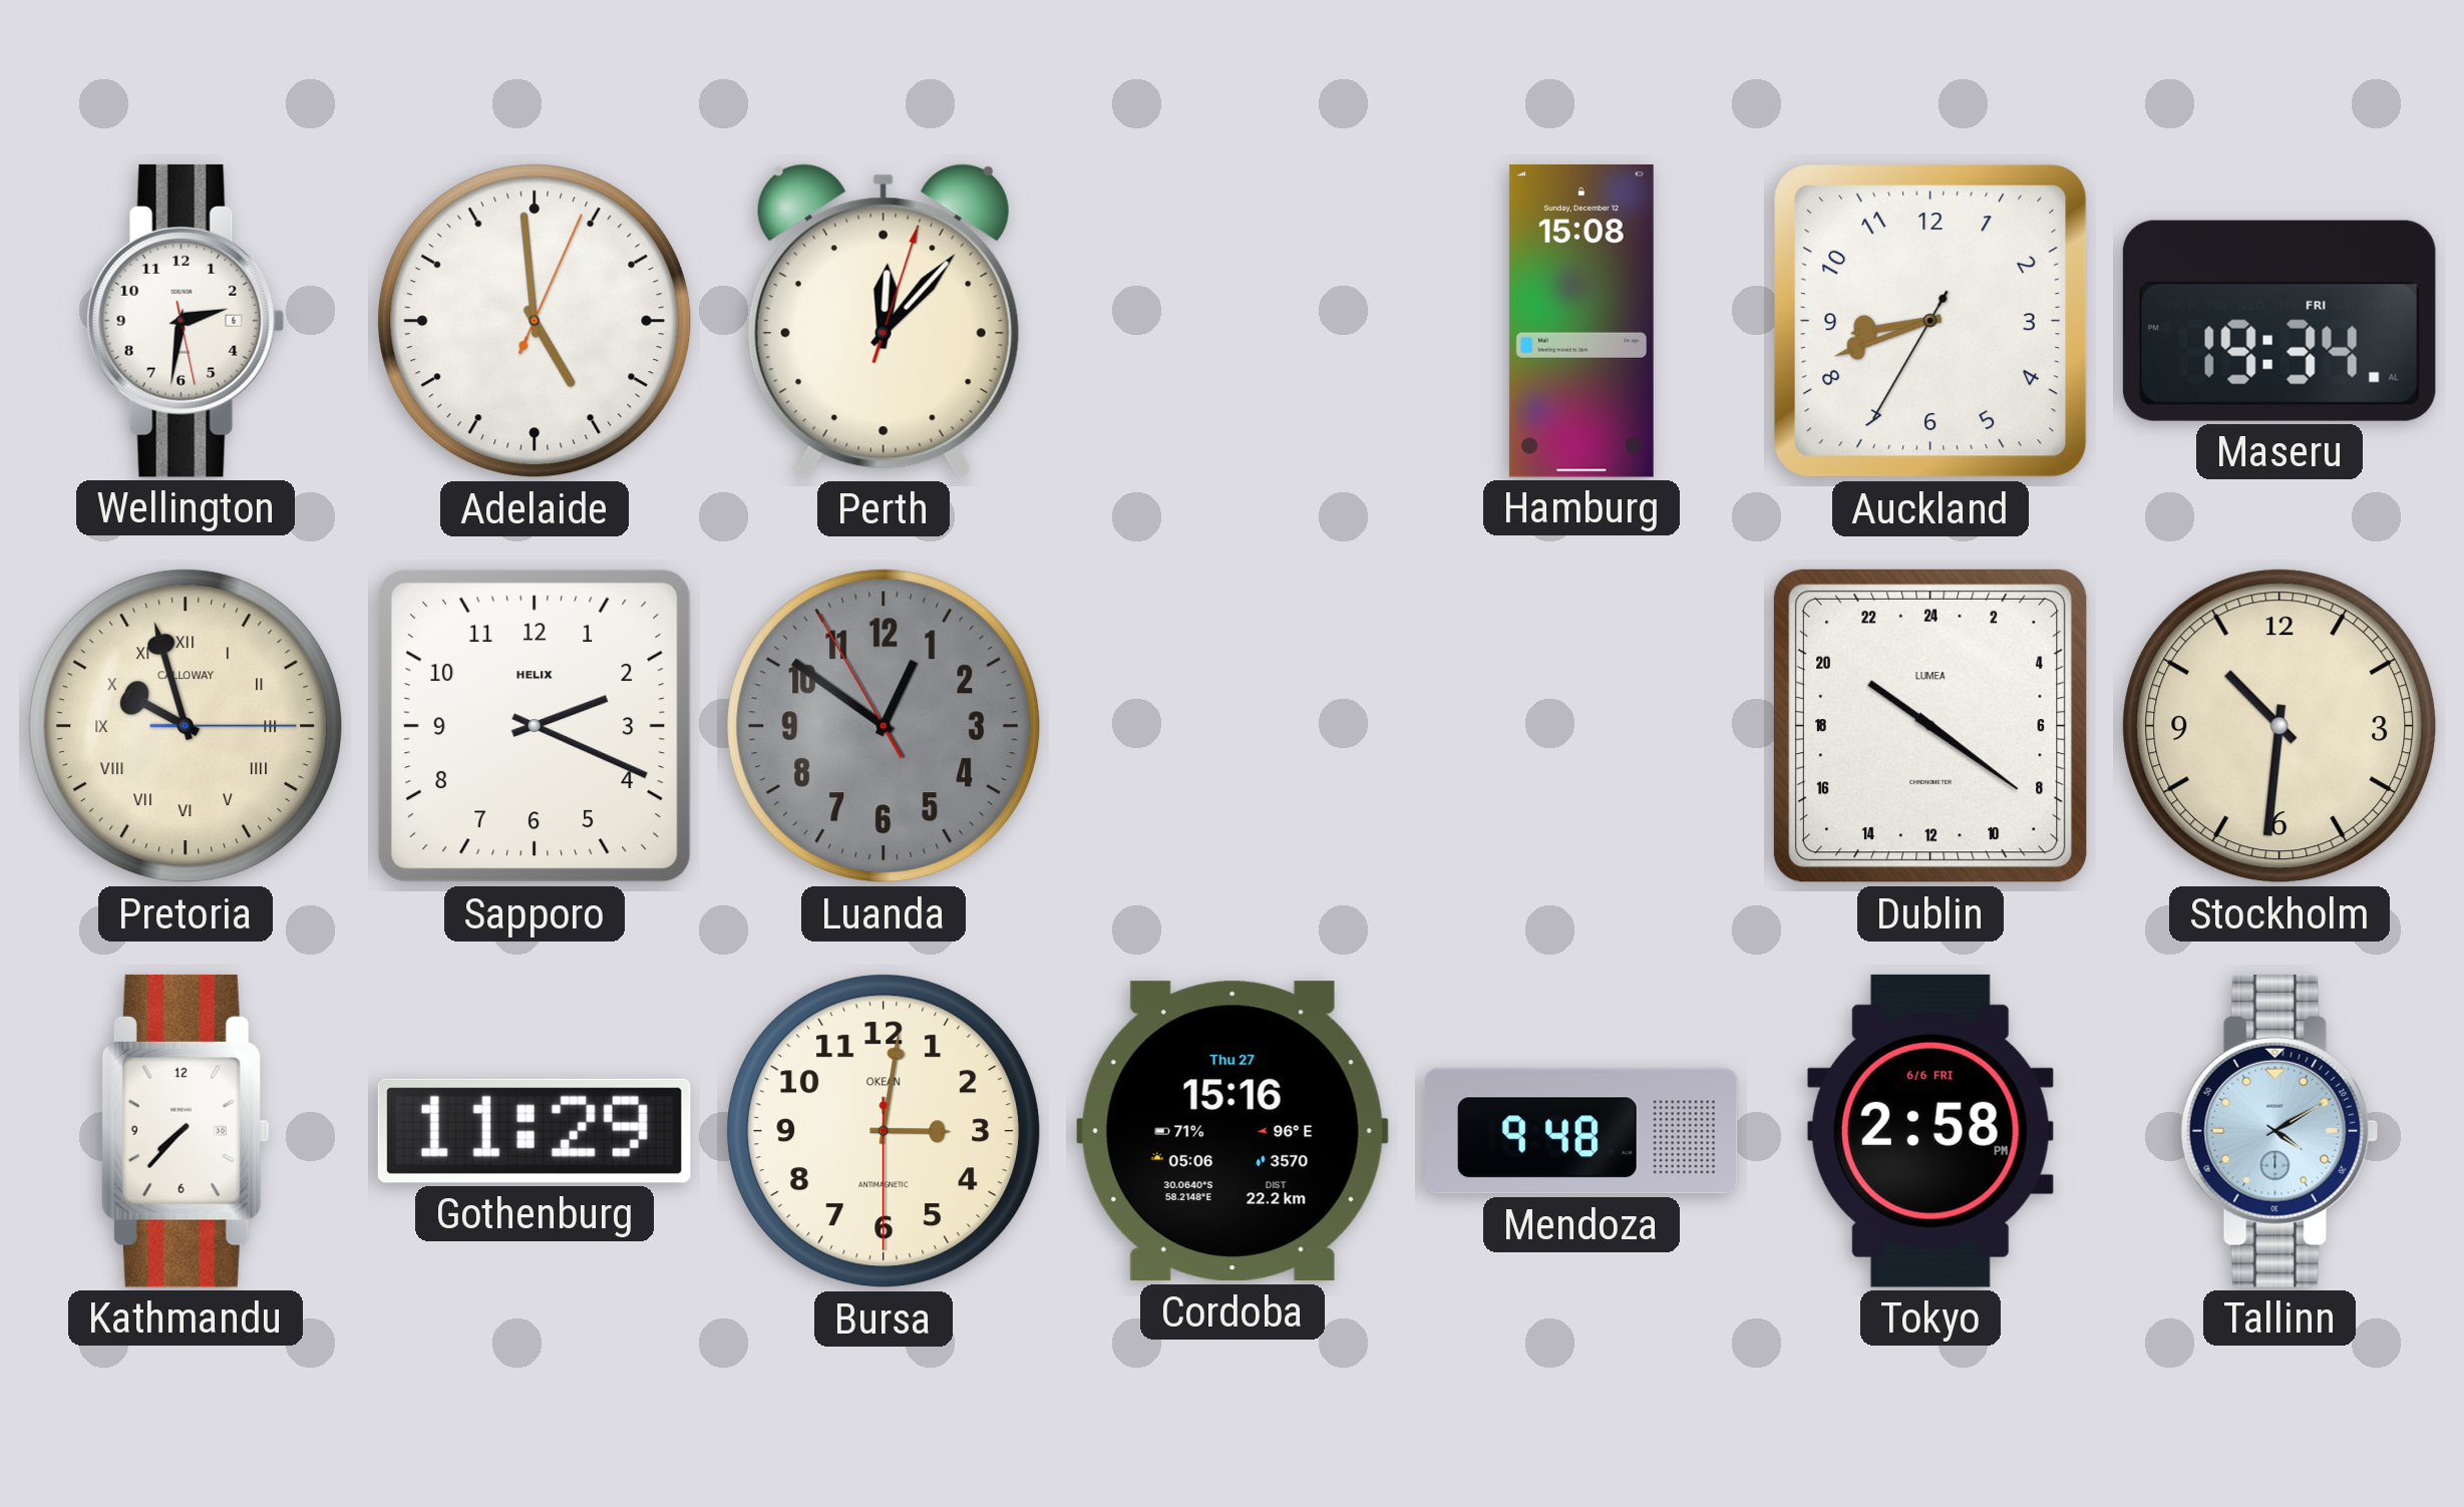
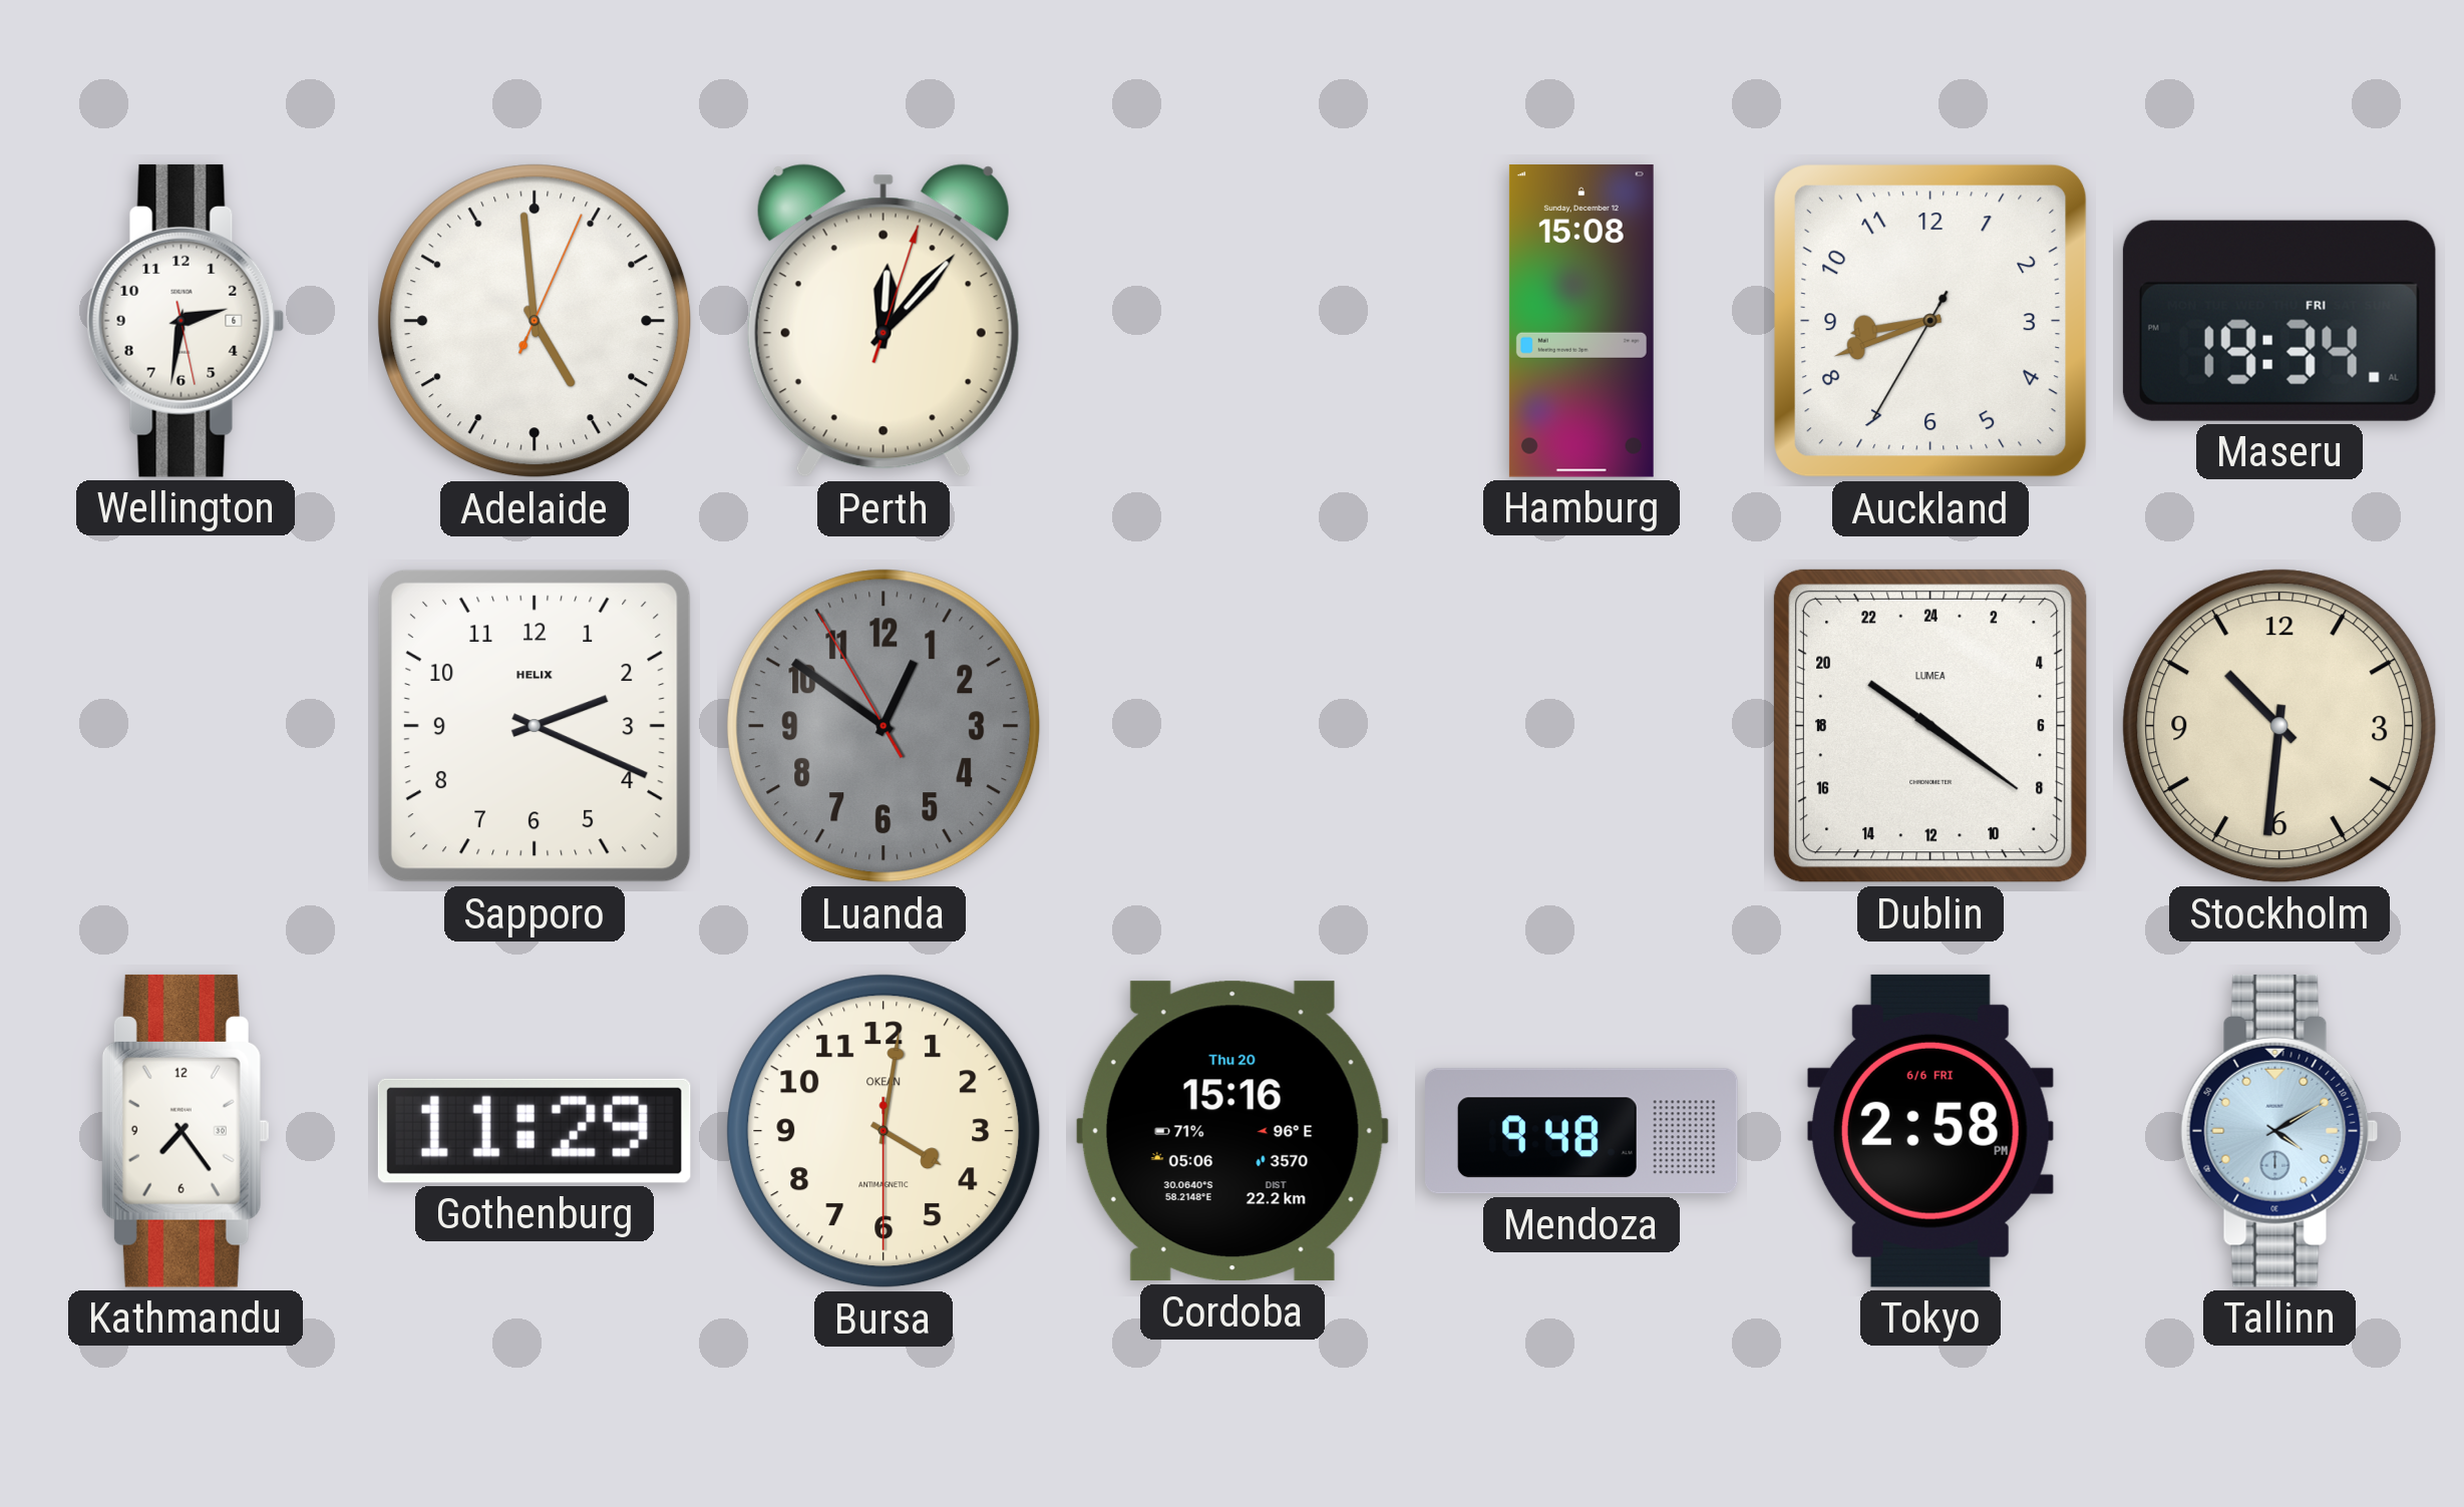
Pretoria: 9:57 -> none
Kathmandu: 7:37 -> 7:24
Bursa: 3:01 -> 4:01
Cordoba date: Thu 27 -> Thu 20
